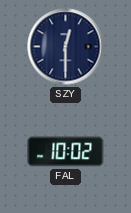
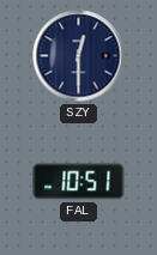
FAL: 10:02 -> 10:51
